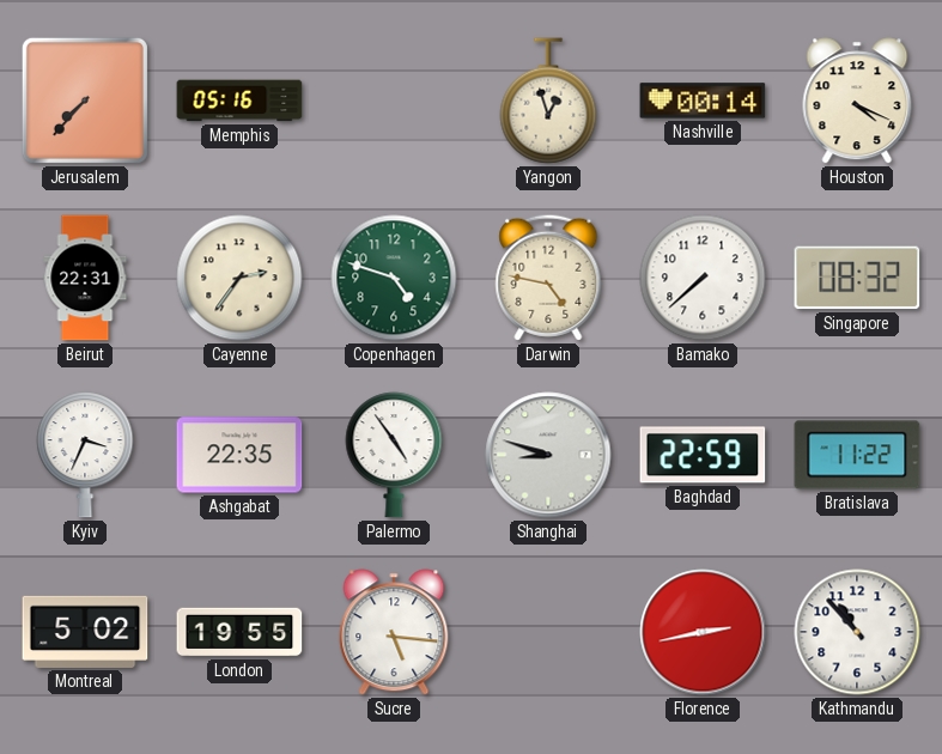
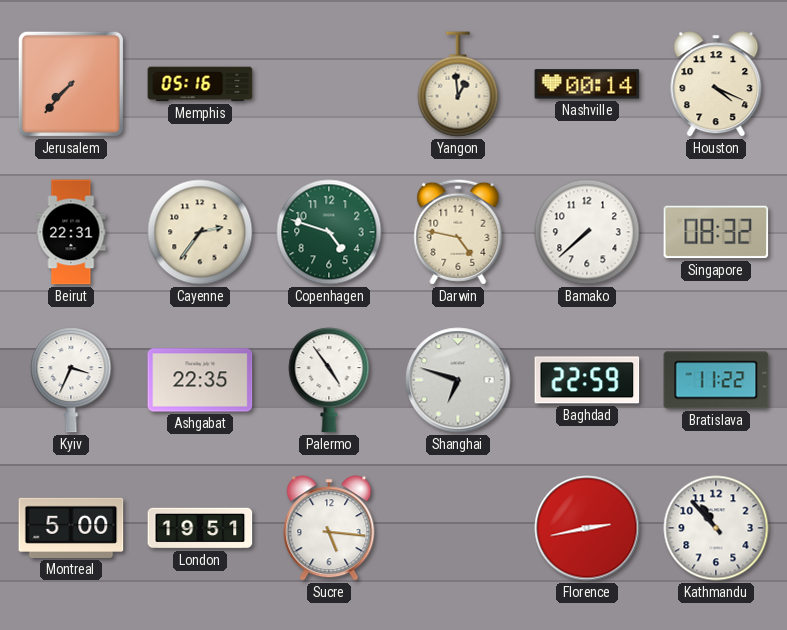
Yangon: 12:57 -> 12:59
Shanghai: 8:48 -> 6:48
Montreal: 5:02 -> 5:00
London: 19:55 -> 19:51
